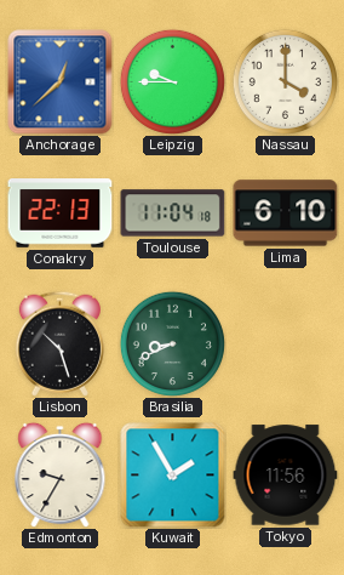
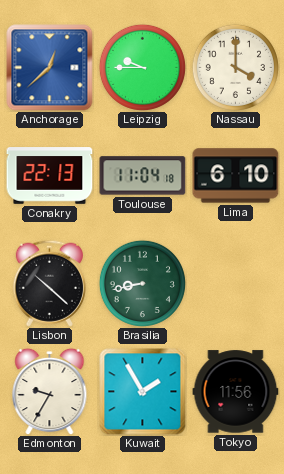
Lisbon: 10:27 -> 10:22
Brasilia: 8:41 -> 8:43
